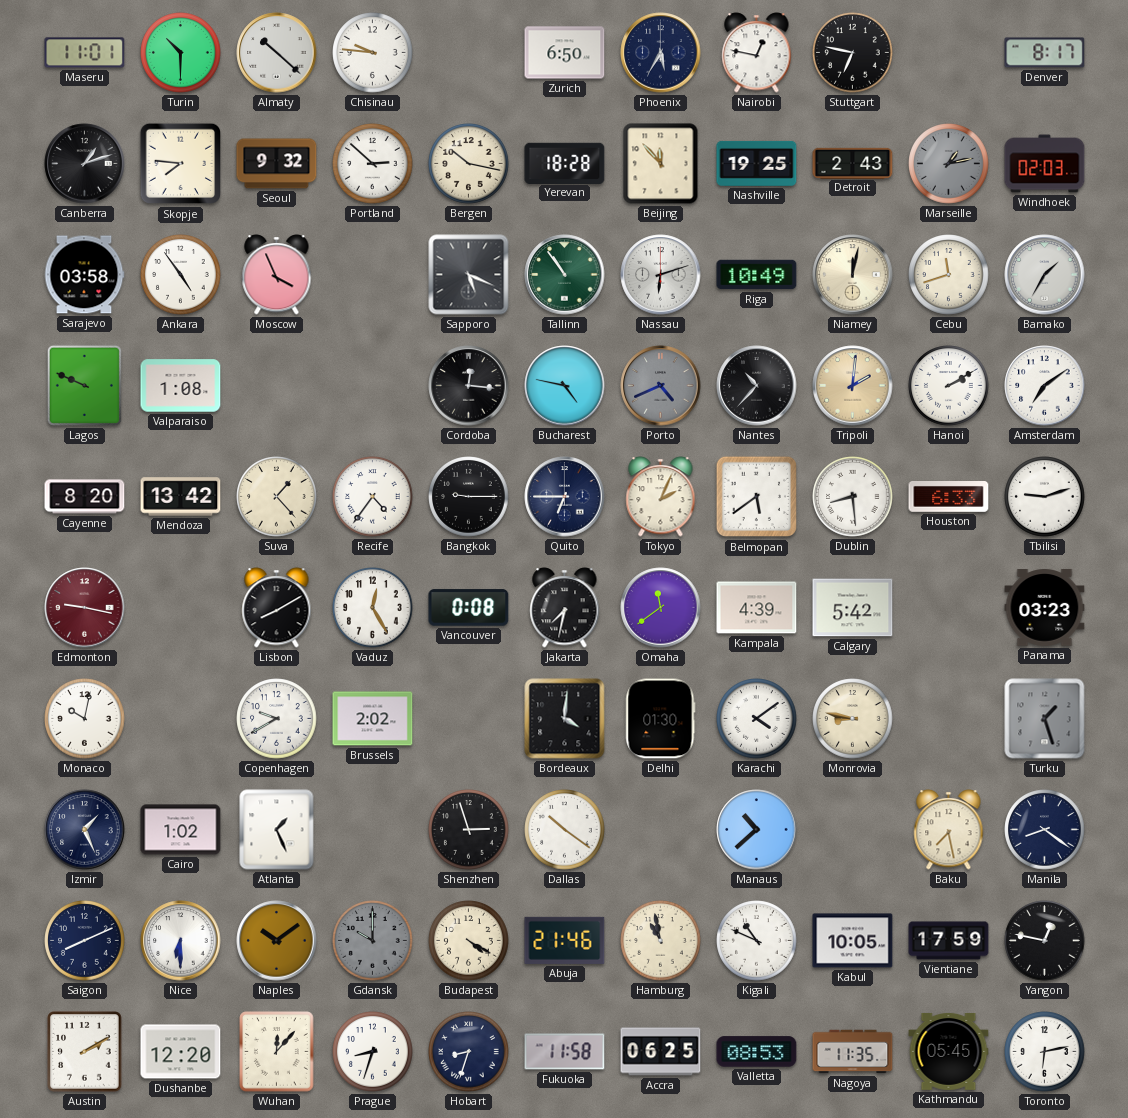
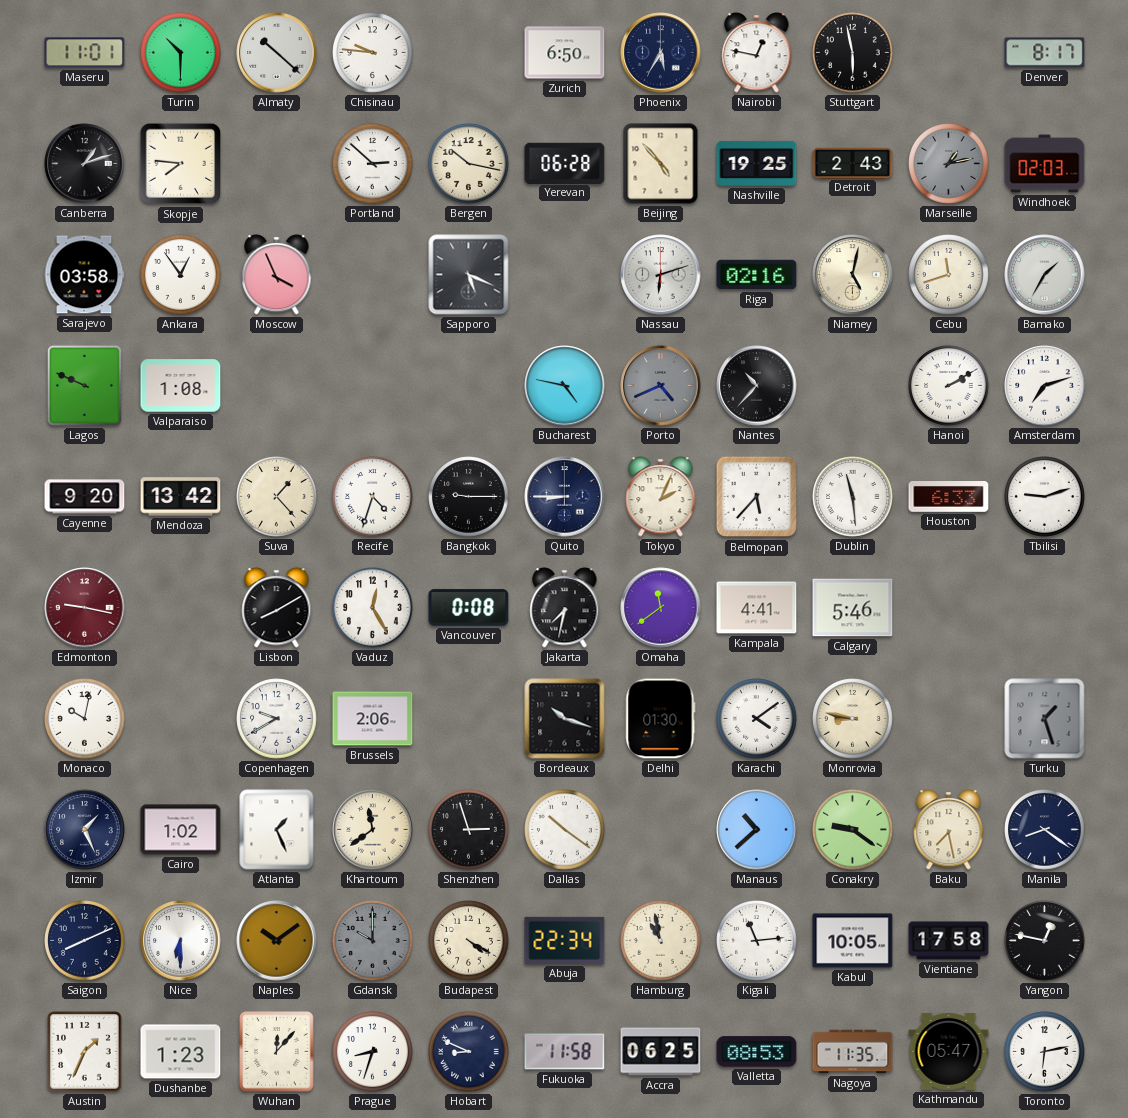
Stuttgart: 6:47 -> 5:58
Seoul: 9:32 -> none
Yerevan: 18:28 -> 06:28
Beijing: 11:53 -> 4:53
Ankara: 4:54 -> 12:54
Tallinn: 10:54 -> none
Riga: 10:49 -> 02:16
Niamey: 12:02 -> 5:02
Cordoba: 12:16 -> none
Tripoli: 2:01 -> none
Amsterdam: 7:09 -> 7:12
Cayenne: 8:20 -> 9:20
Recife: 4:36 -> 4:33
Quito: 6:45 -> 8:45
Belmopan: 5:39 -> 5:37
Dublin: 8:29 -> 11:29
Kampala: 4:39 -> 4:41
Calgary: 5:42 -> 5:46
Panama: 03:23 -> none
Brussels: 2:02 -> 2:06
Bordeaux: 4:01 -> 10:18
Khartoum: none -> 11:39
Conakry: none -> 9:21
Abuja: 21:46 -> 22:34
Kigali: 10:49 -> 11:14
Vientiane: 17:59 -> 17:58
Austin: 2:10 -> 1:34
Dushanbe: 12:20 -> 1:23
Hobart: 8:33 -> 8:49
Kathmandu: 05:45 -> 05:47
